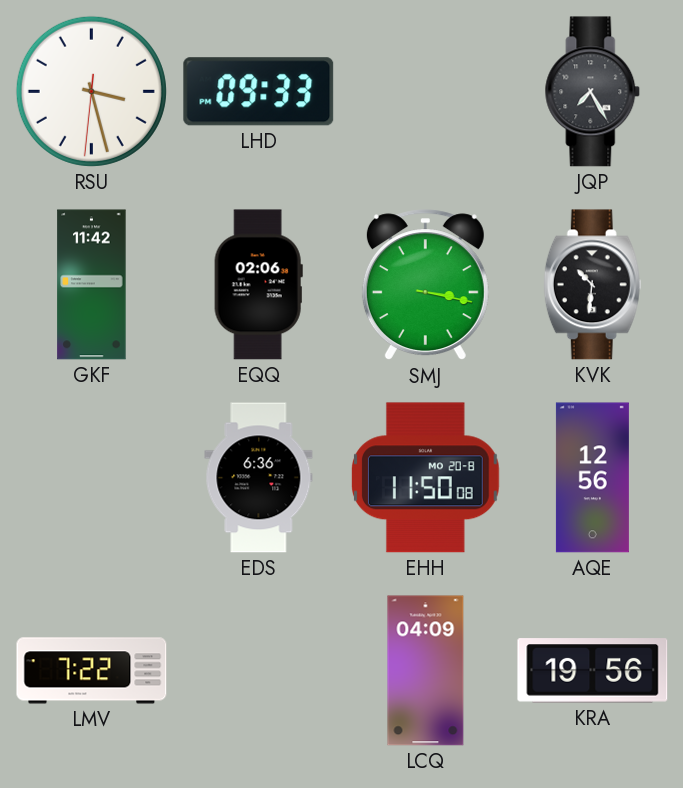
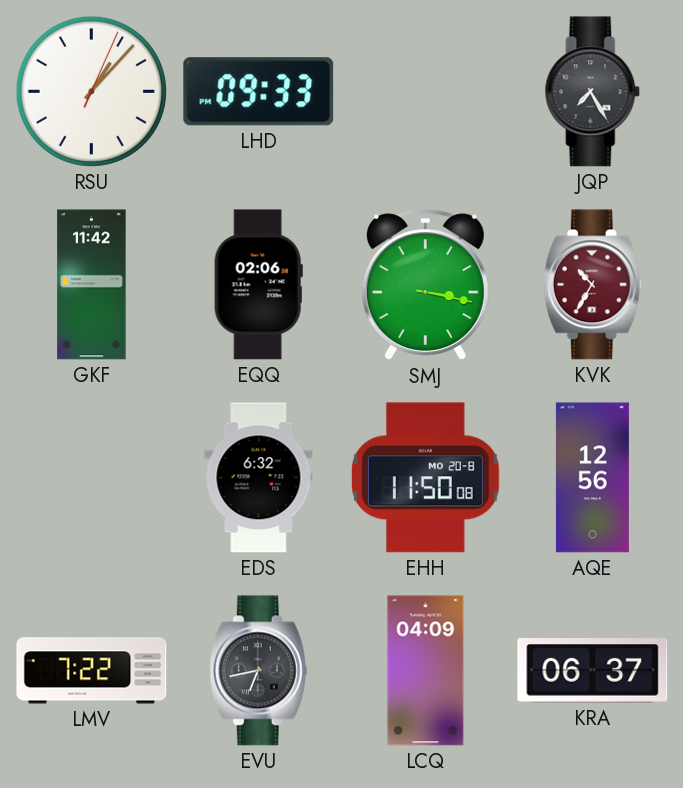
RSU: 3:27 -> 1:07
KVK: 10:31 -> 10:35
KVK dial: black -> burgundy
EDS: 6:36 -> 6:32
EVU: none -> 6:43
KRA: 19:56 -> 06:37
